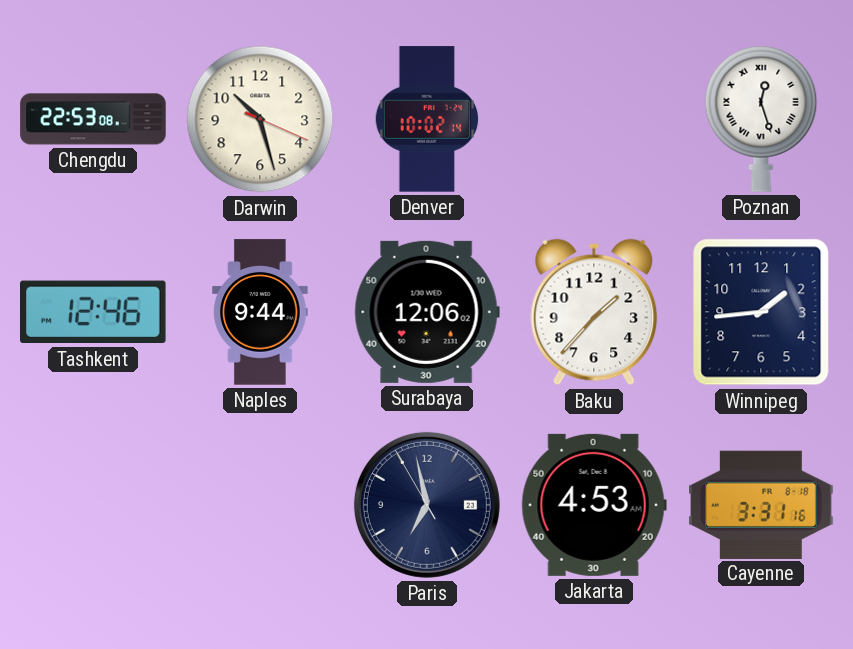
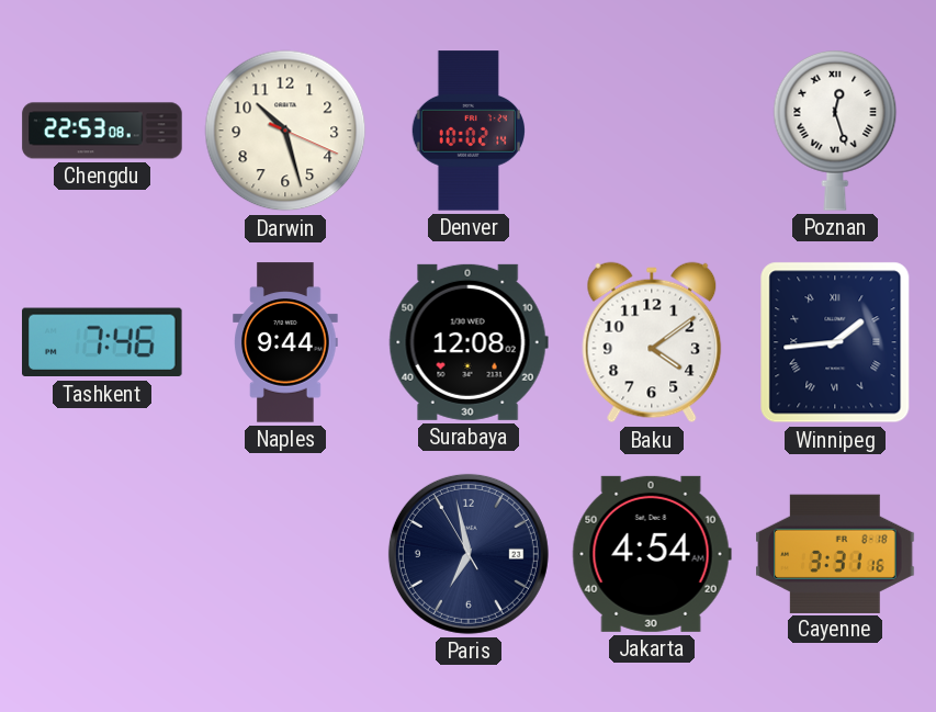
Tashkent: 12:46 -> 7:46
Surabaya: 12:06 -> 12:08
Baku: 1:37 -> 4:09
Winnipeg numerals: Arabic -> Roman
Jakarta: 4:53 -> 4:54
